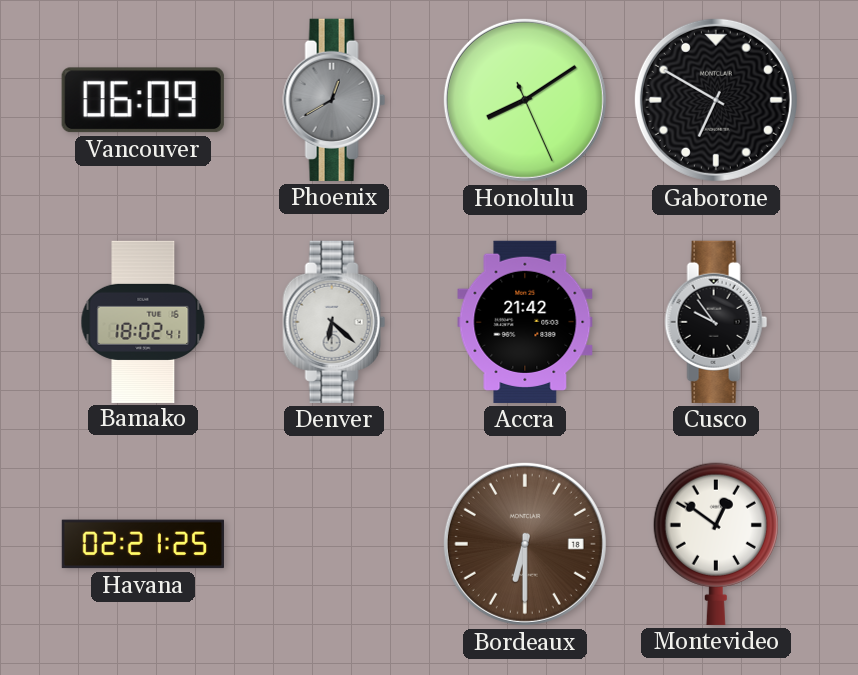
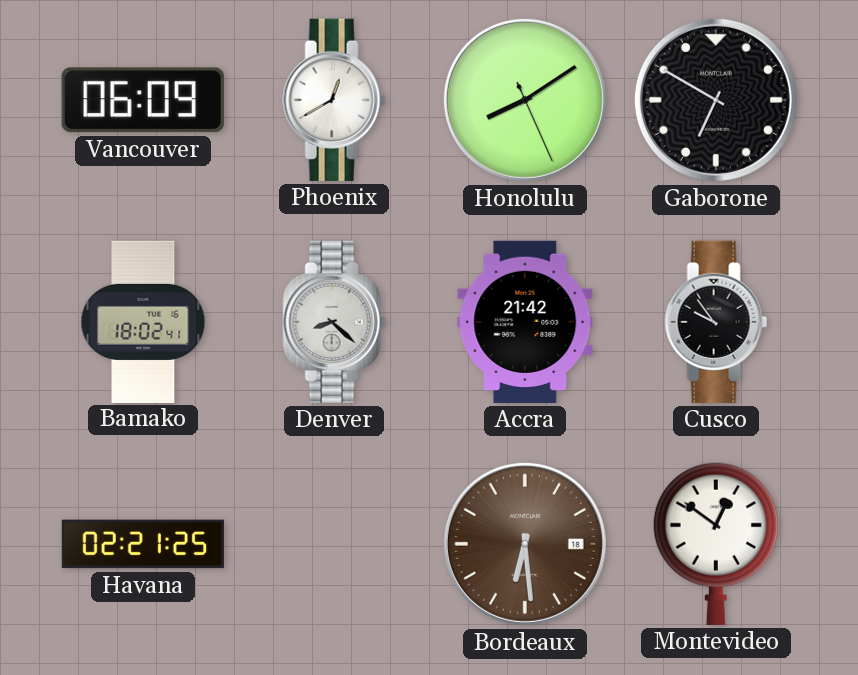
Phoenix dial: grey -> white
Denver: 6:22 -> 8:22
Bordeaux: 6:30 -> 6:29
